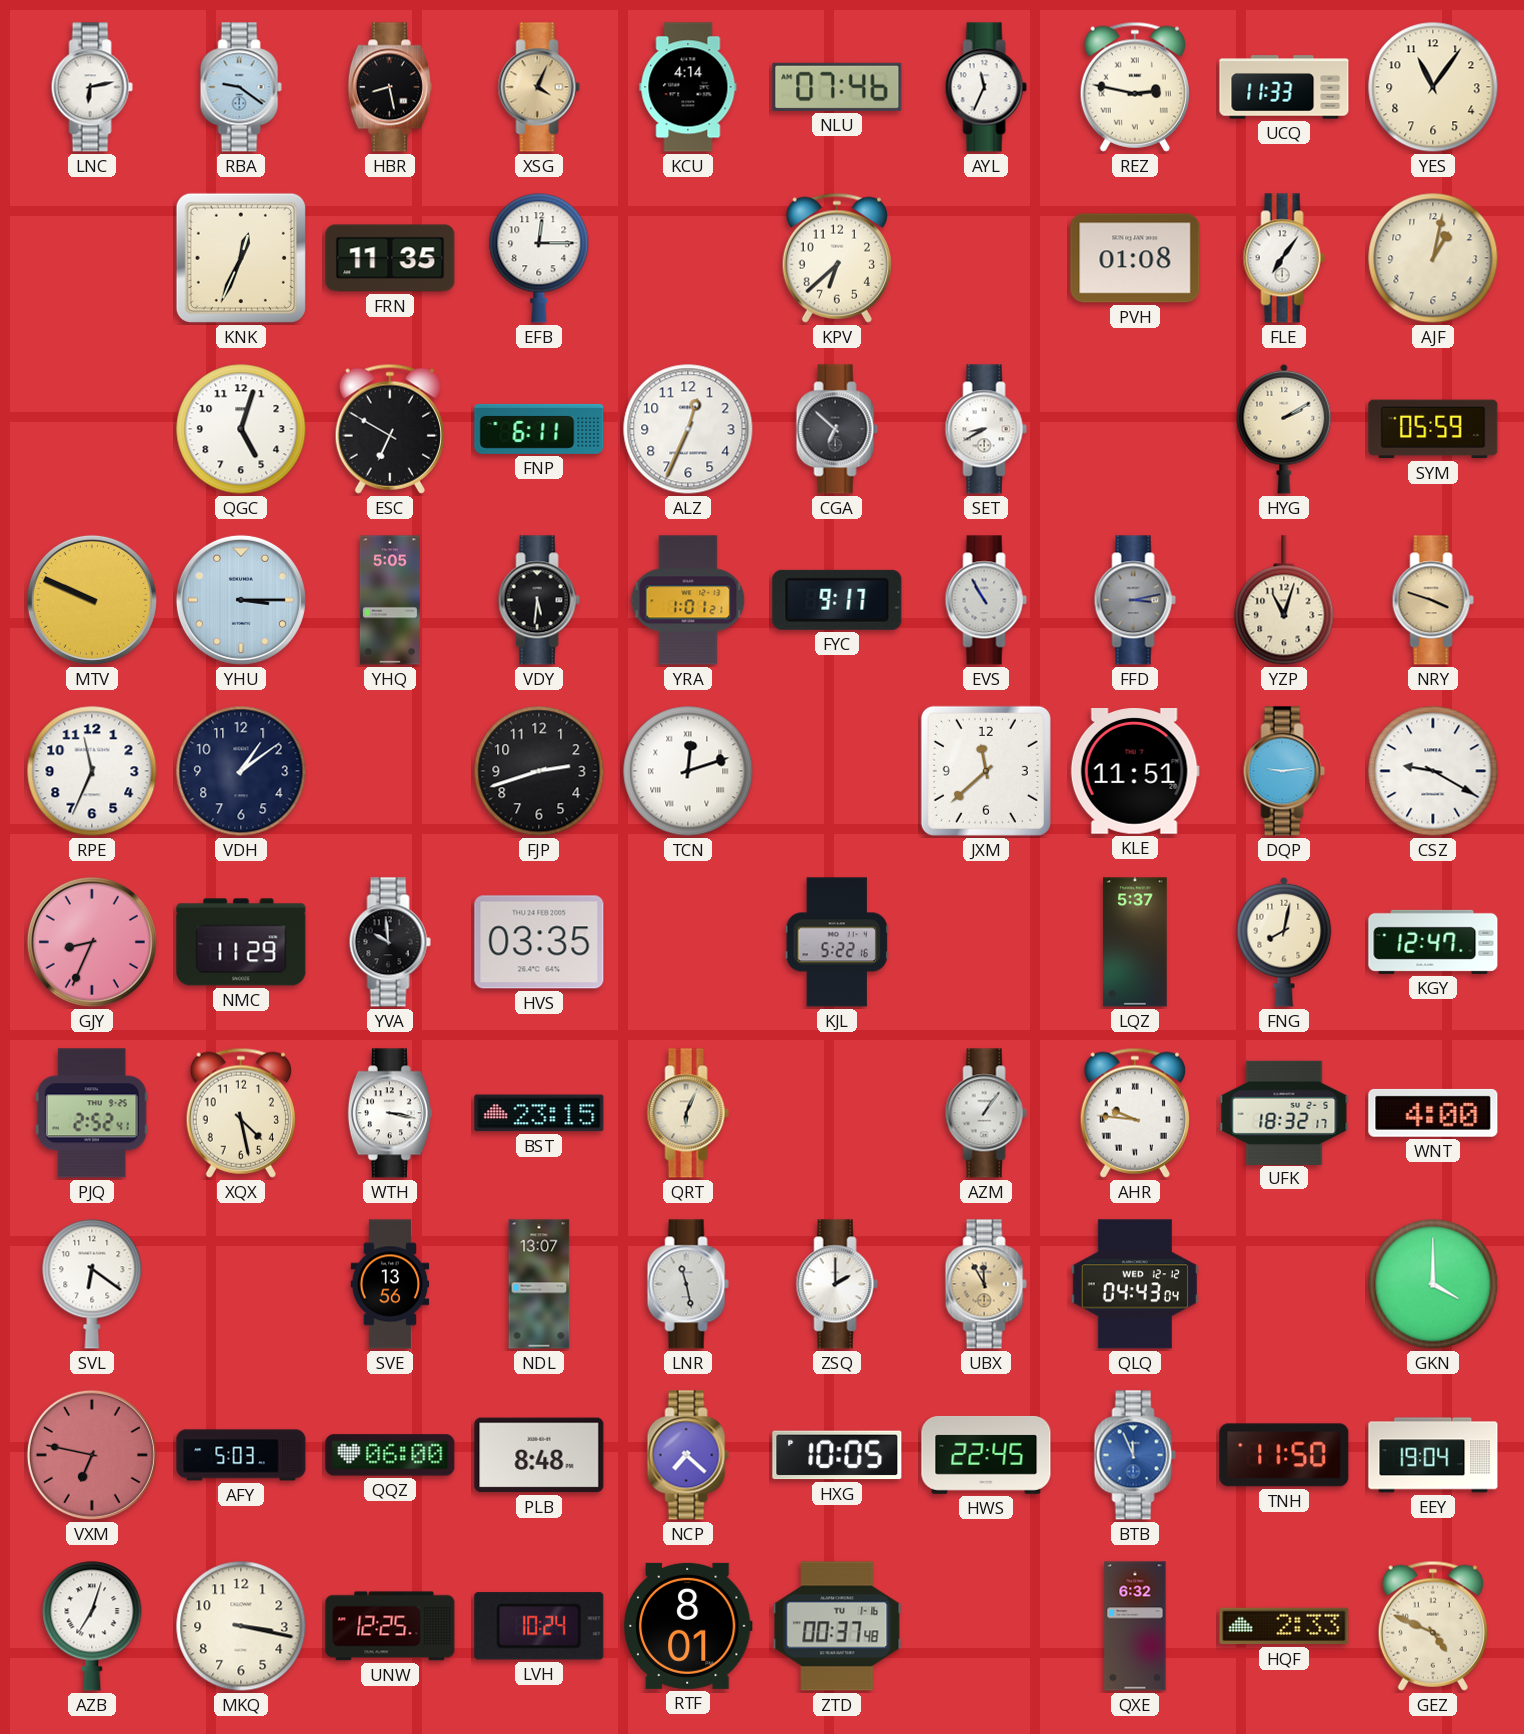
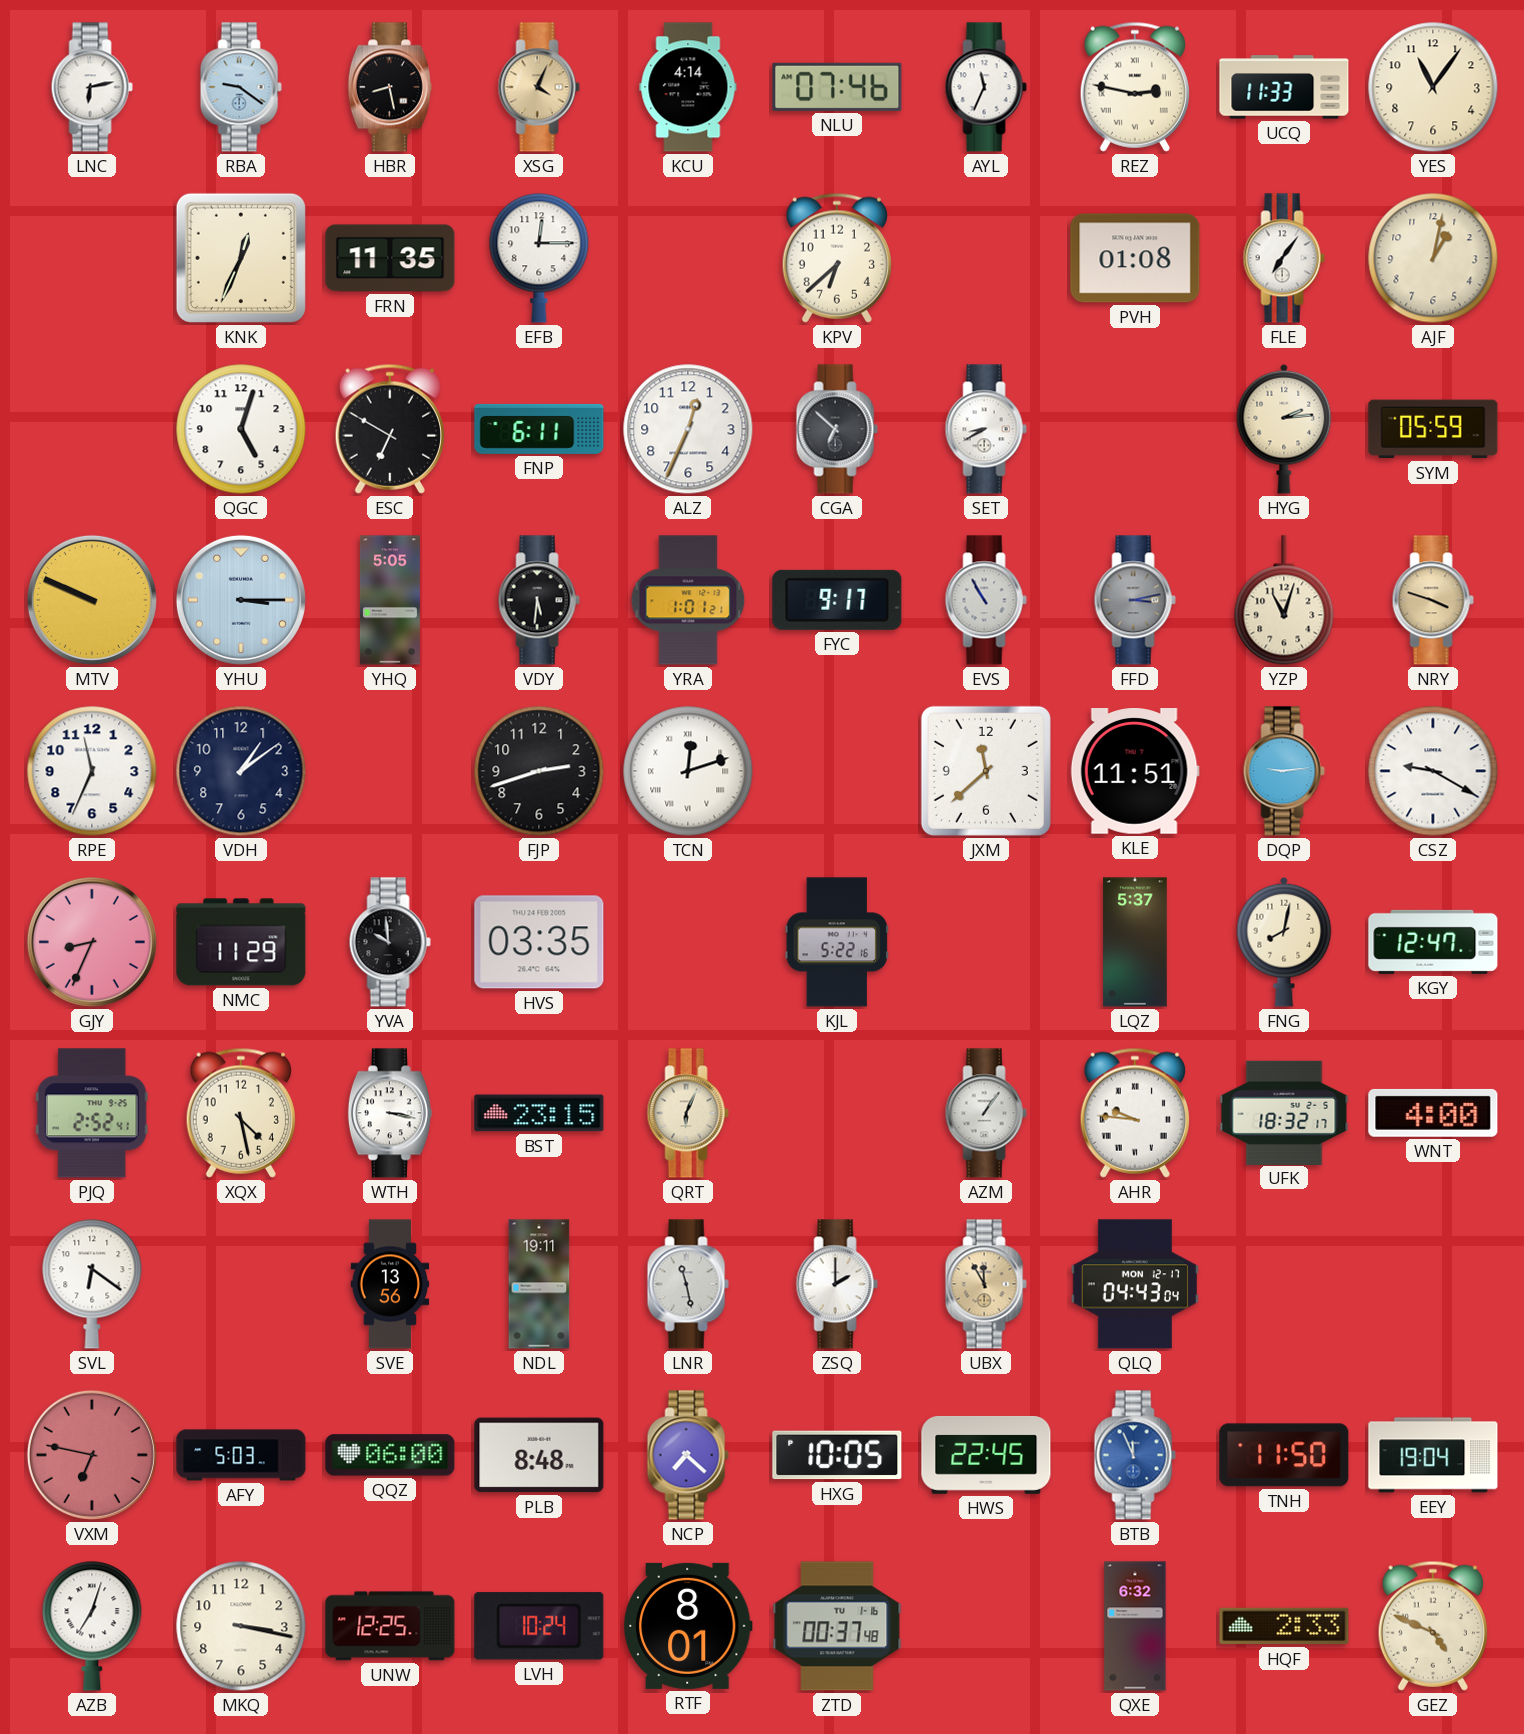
HYG: 2:10 -> 2:14
NDL: 13:07 -> 19:11
QLQ date: WED 12-12 -> MON 12-17
GKN: 4:00 -> none
